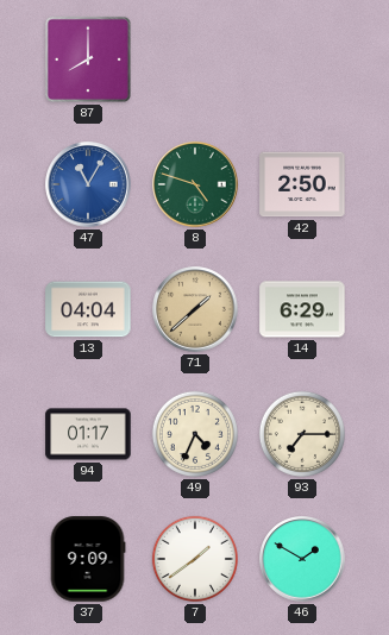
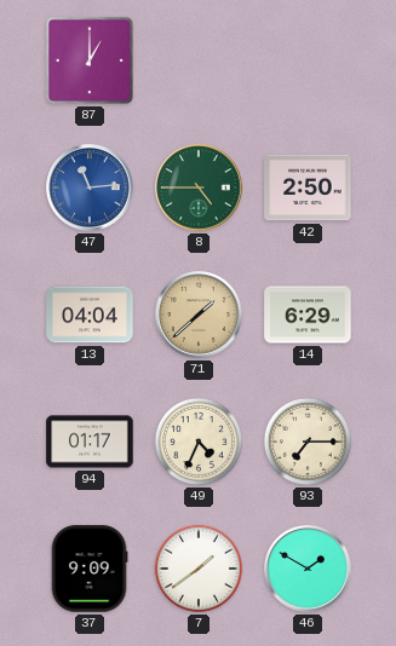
87: 8:00 -> 1:00
47: 11:05 -> 11:14
8: 4:48 -> 4:45
